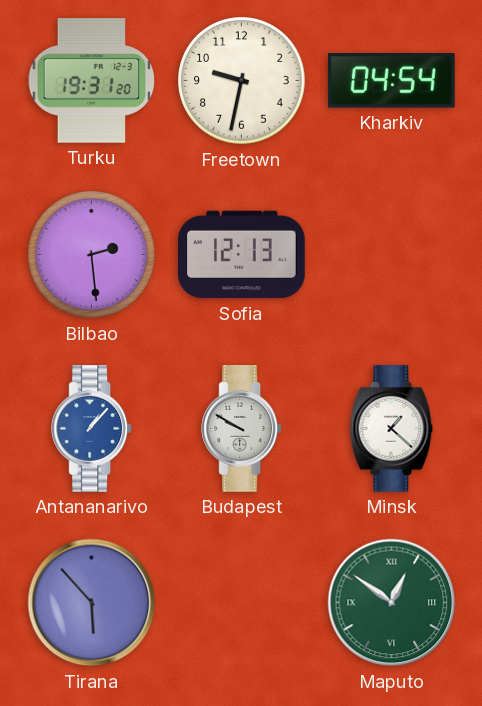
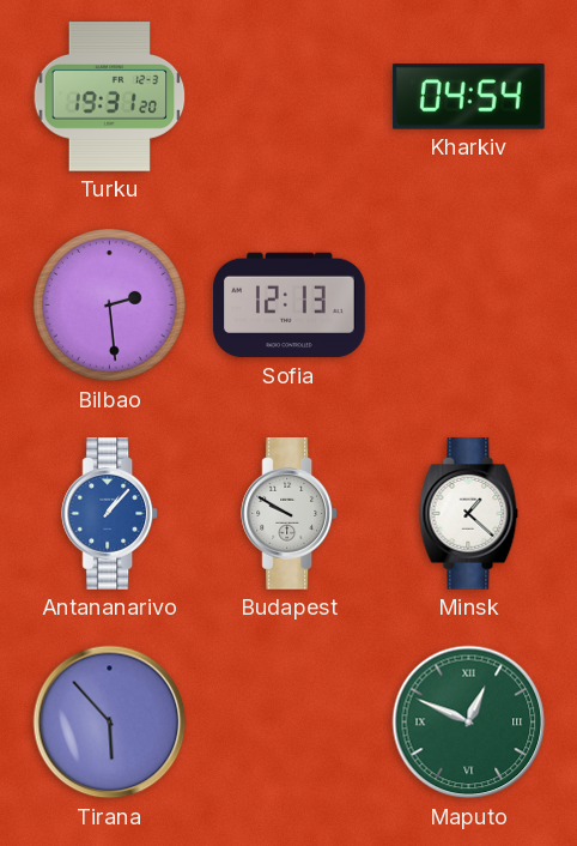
Freetown: 9:32 -> none
Maputo: 12:51 -> 12:49
